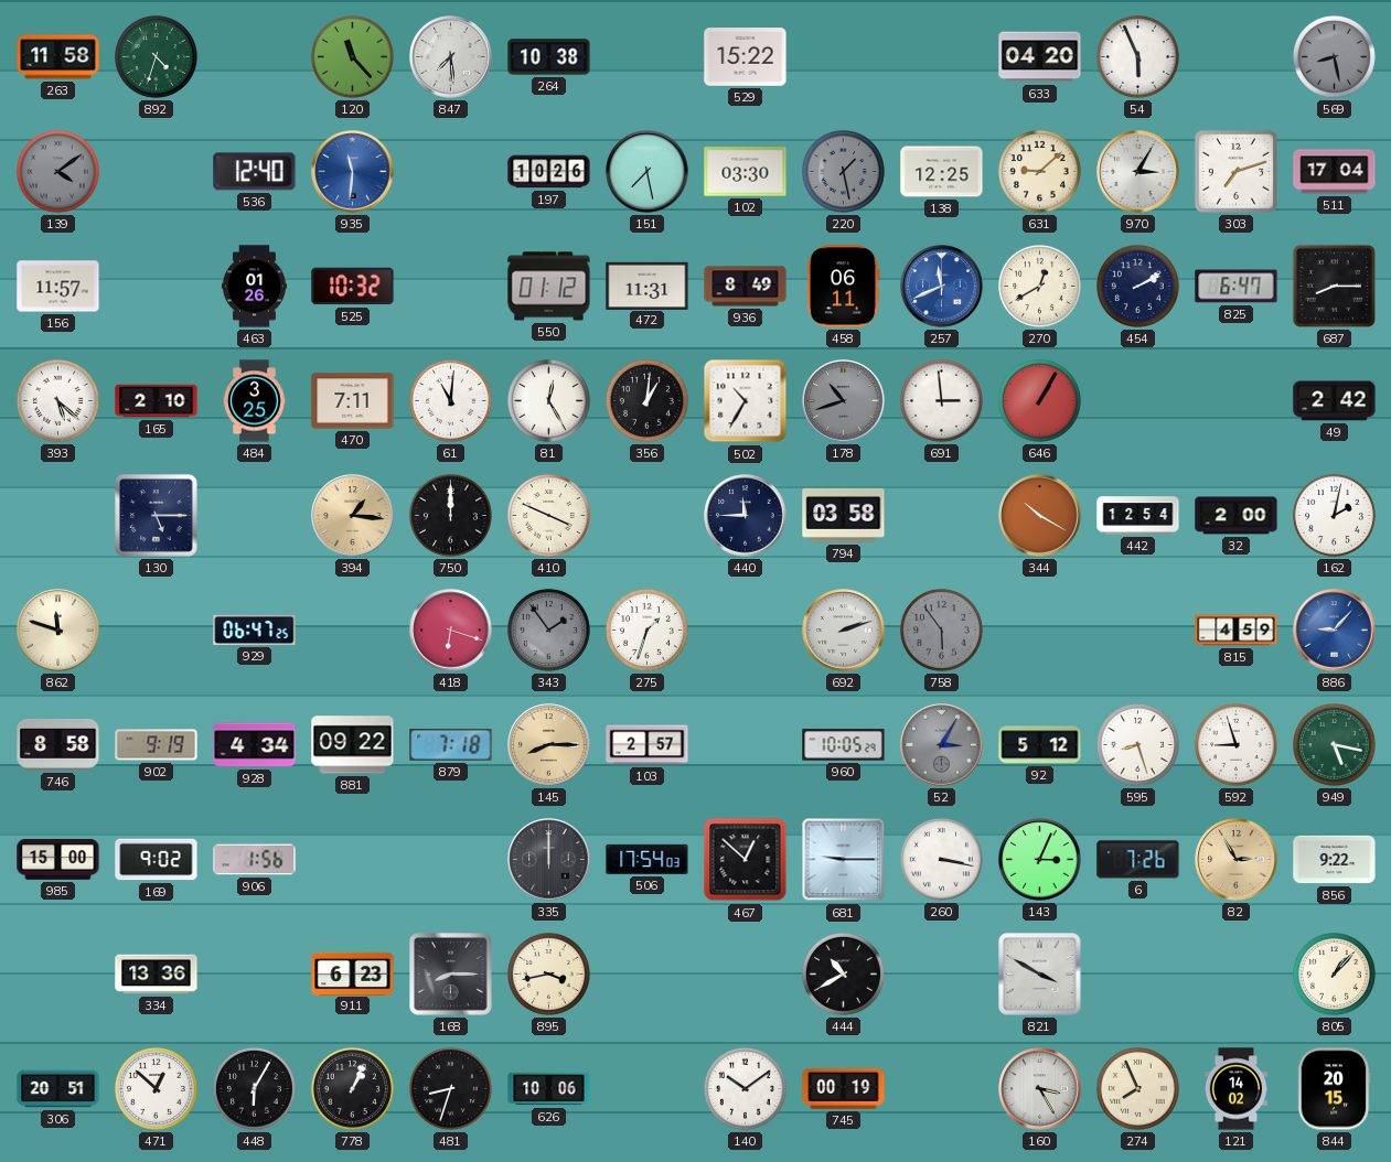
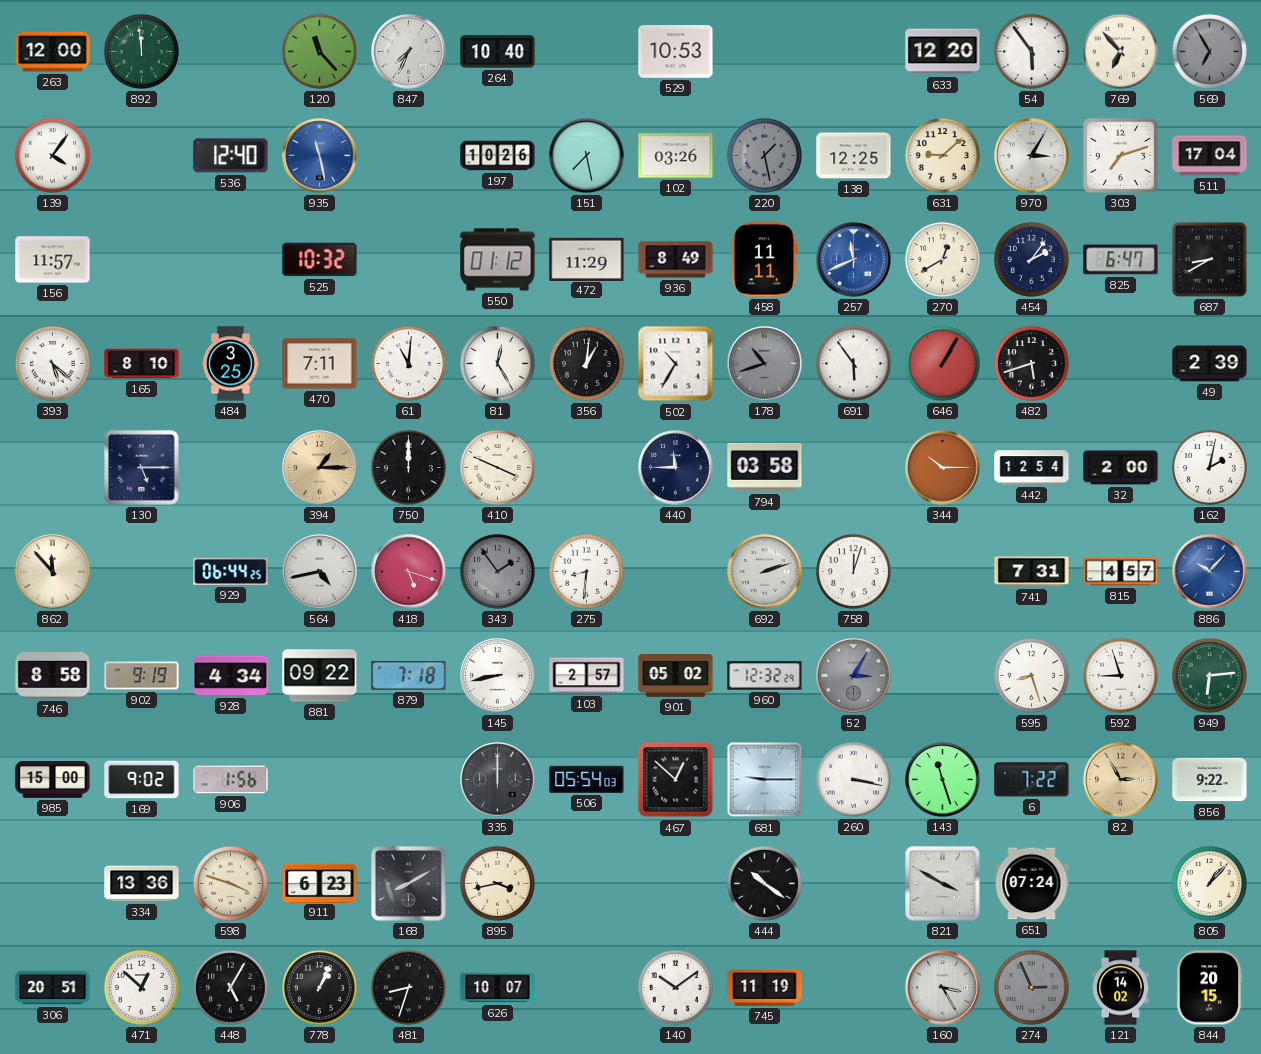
263: 11:58 -> 12:00
892: 4:33 -> 11:59
847: 7:29 -> 7:34
264: 10:38 -> 10:40
529: 15:22 -> 10:53
633: 04:20 -> 12:20
54: 5:56 -> 5:54
769: none -> 6:53
569: 8:28 -> 6:55
139: 4:09 -> 4:06
139 dial: grey -> white
935: 11:31 -> 11:28
102: 03:30 -> 03:26
463: 01:26 -> none
472: 11:31 -> 11:29
458: 06:11 -> 11:11
454: 2:10 -> 2:06
687: 8:15 -> 8:40
165: 2:10 -> 8:10
691: 2:59 -> 5:54
482: none -> 5:42
49: 2:42 -> 2:39
394: 1:16 -> 1:15
344: 10:20 -> 10:15
862: 11:48 -> 11:53
929: 06:47 -> 06:44
564: none -> 4:43
418: 6:18 -> 5:18
275: 1:33 -> 8:31
758: 5:54 -> 12:03
758 dial: grey -> white
741: none -> 7:31
815: 4:59 -> 4:57
886: 9:07 -> 10:07
145: 8:15 -> 8:43
145 dial: champagne -> white
901: none -> 05:02
960: 10:05 -> 12:32
92: 5:12 -> none
949: 5:17 -> 6:14
506: 17:54 -> 05:54
143: 3:04 -> 11:27
6: 7:26 -> 7:22
598: none -> 3:48
168: 8:15 -> 8:10
444: 10:40 -> 10:21
651: none -> 07:24
448: 6:05 -> 5:05
626: 10:06 -> 10:07
745: 00:19 -> 11:19
274: 7:56 -> 2:56
274 dial: cream -> grey
